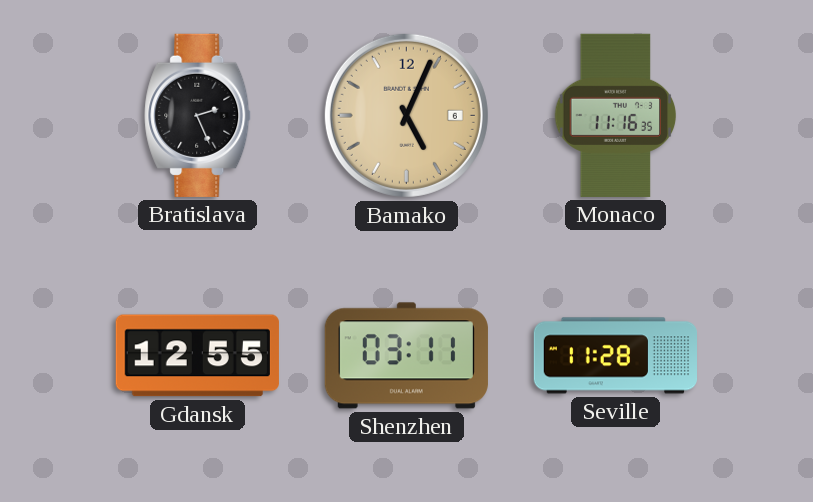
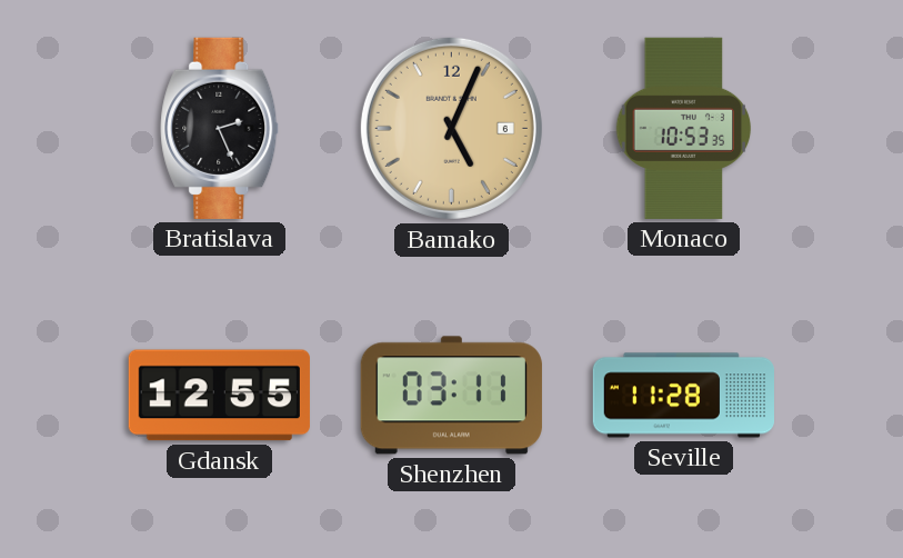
Monaco: 11:16 -> 10:53
